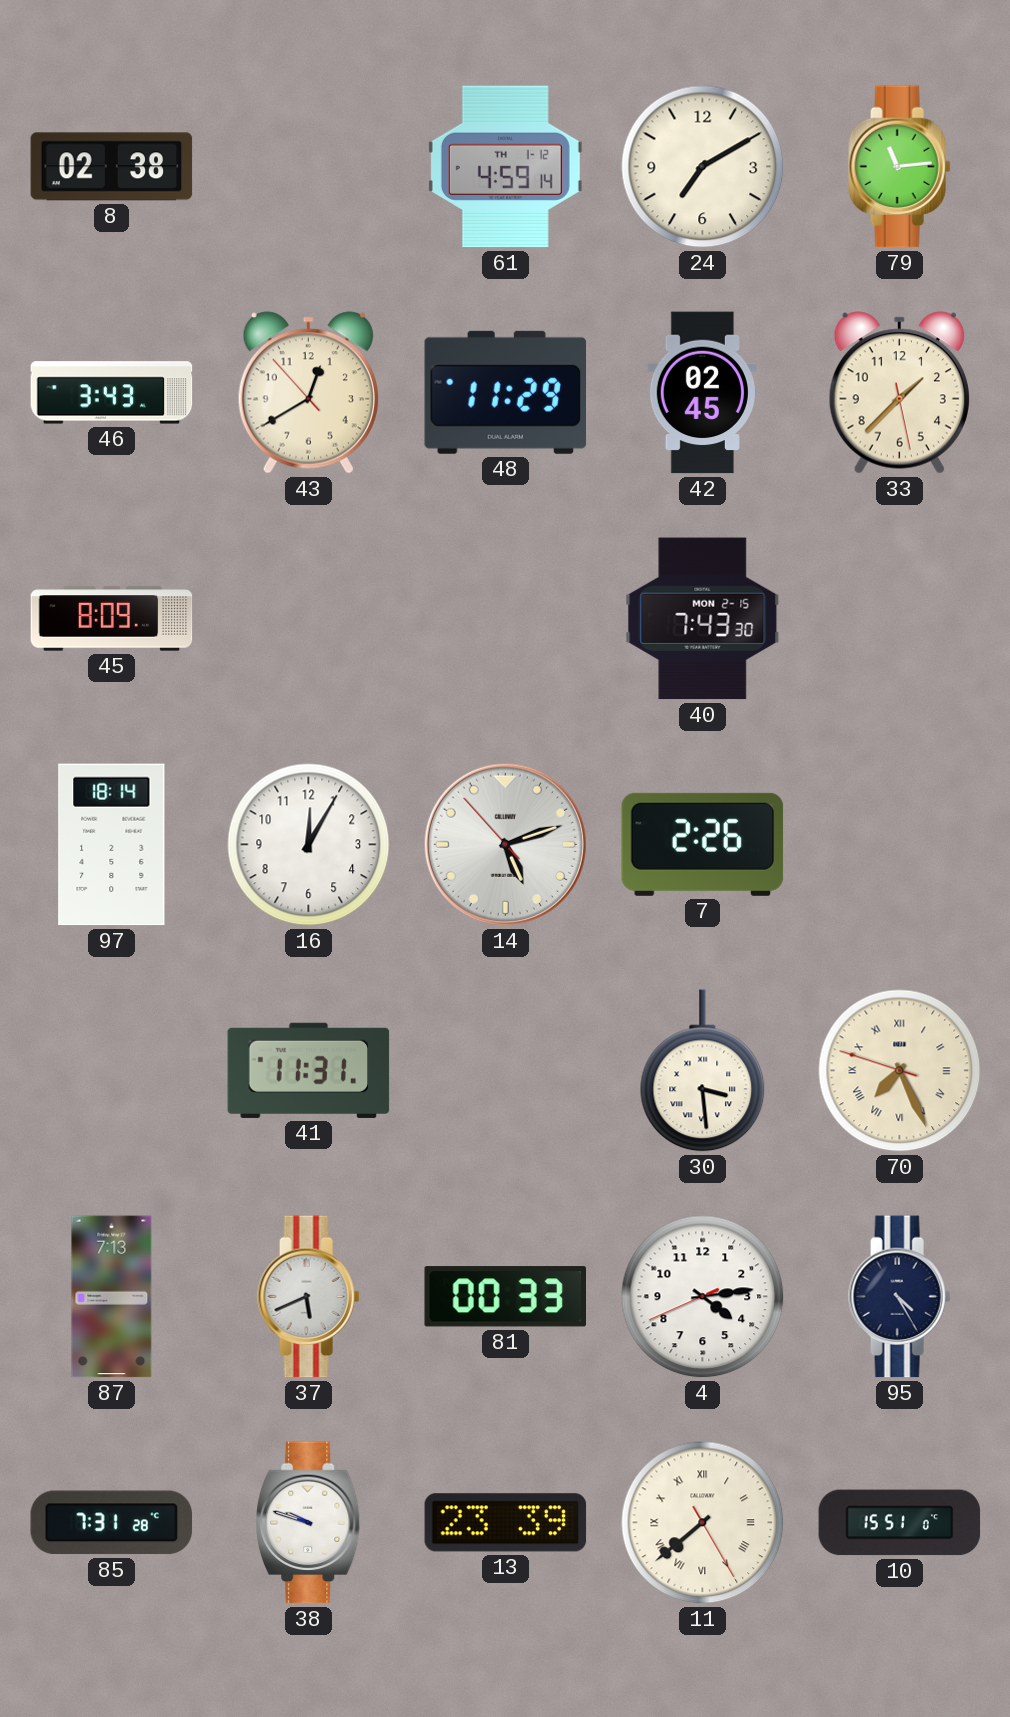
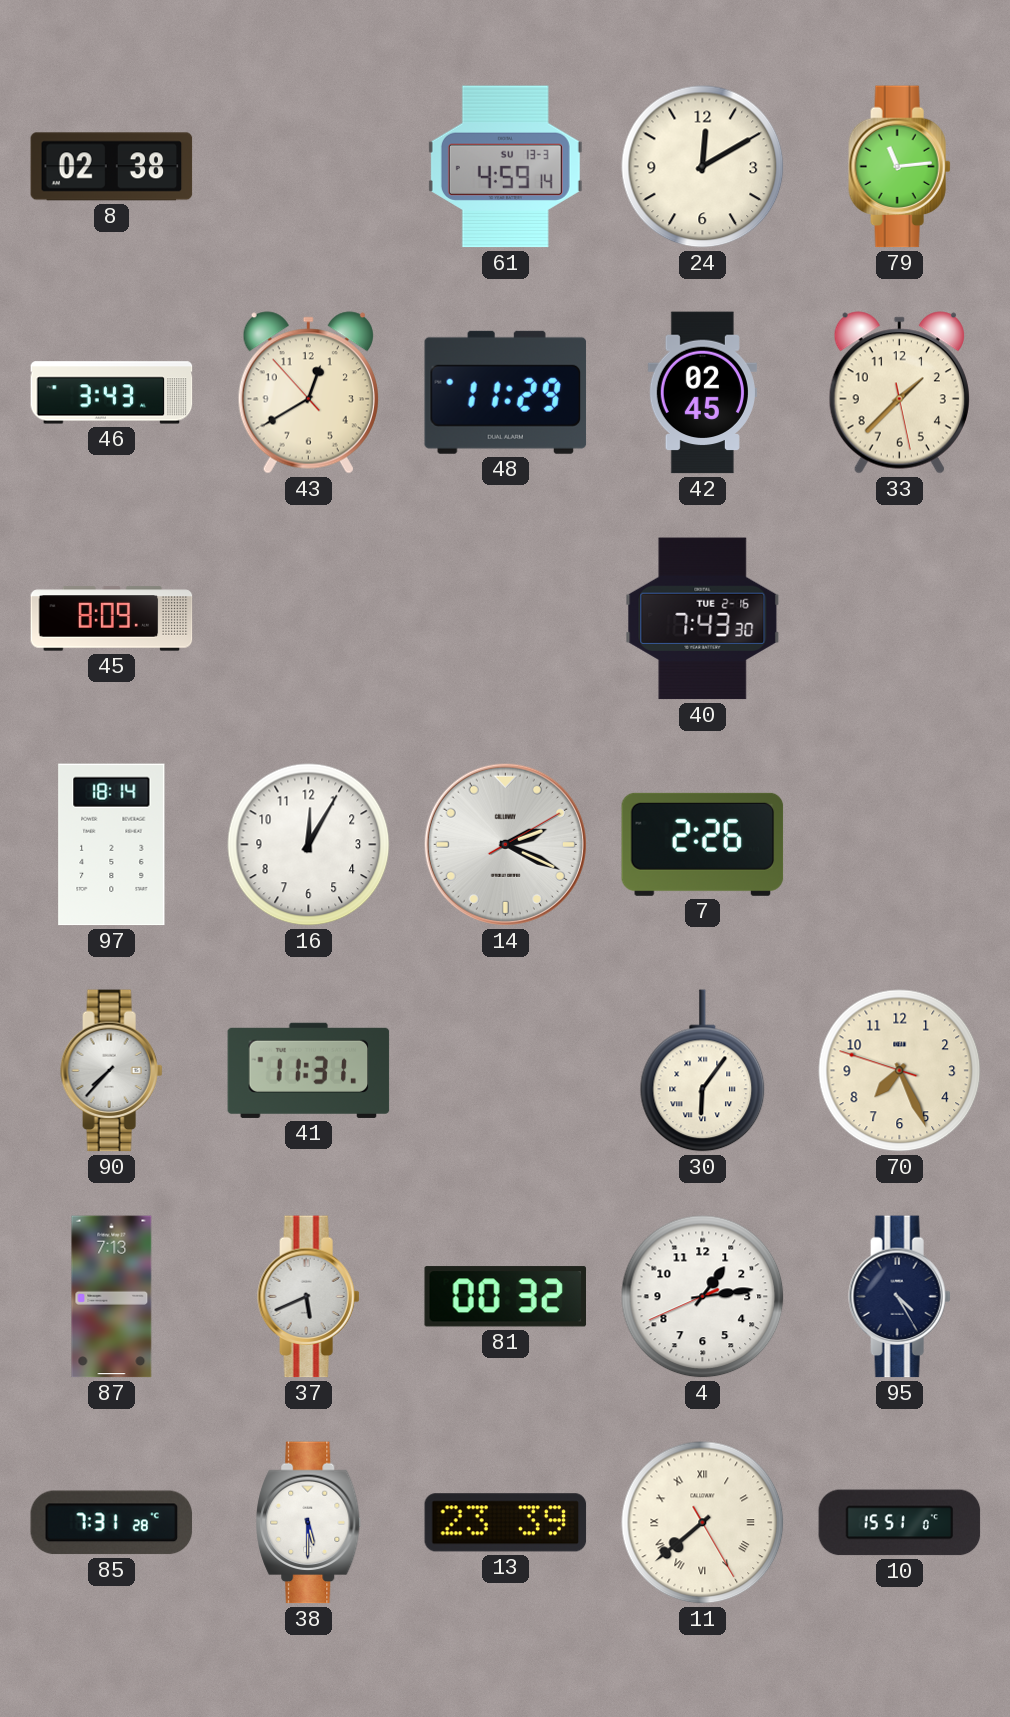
61 date: TH 1-12 -> SU 13-3
24: 7:10 -> 12:10
40 date: MON 2-15 -> TUE 2-16
14: 5:11 -> 2:19
90: none -> 7:37
30: 3:29 -> 6:06
70 numerals: Roman -> Arabic
81: 00:33 -> 00:32
4: 4:13 -> 1:13
38: 9:48 -> 5:30
